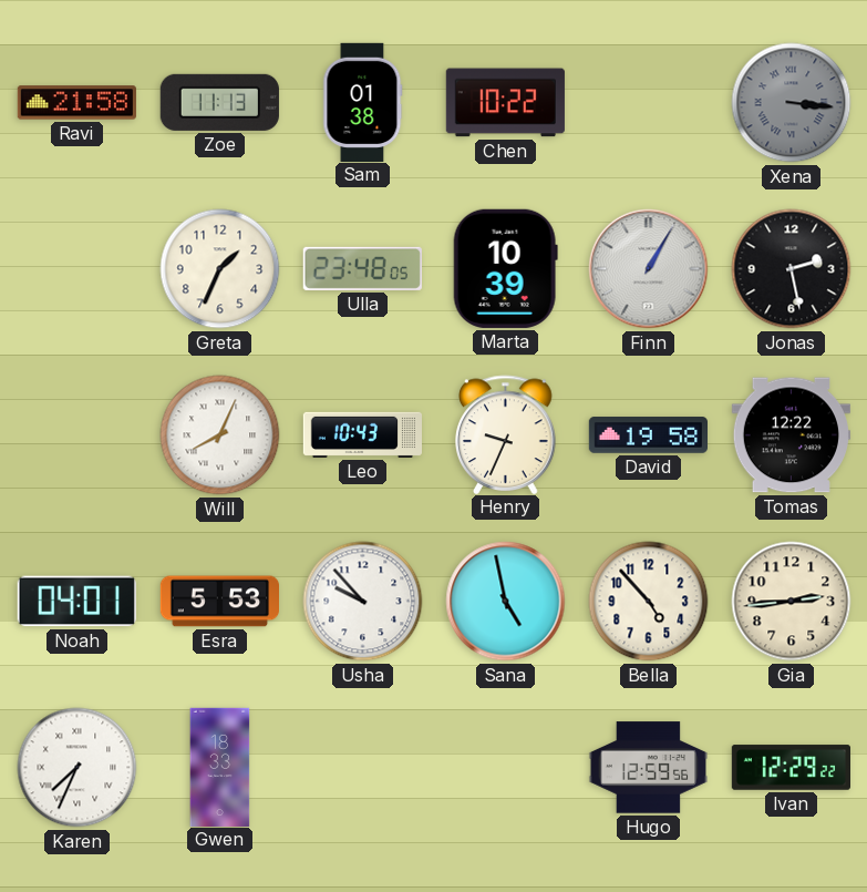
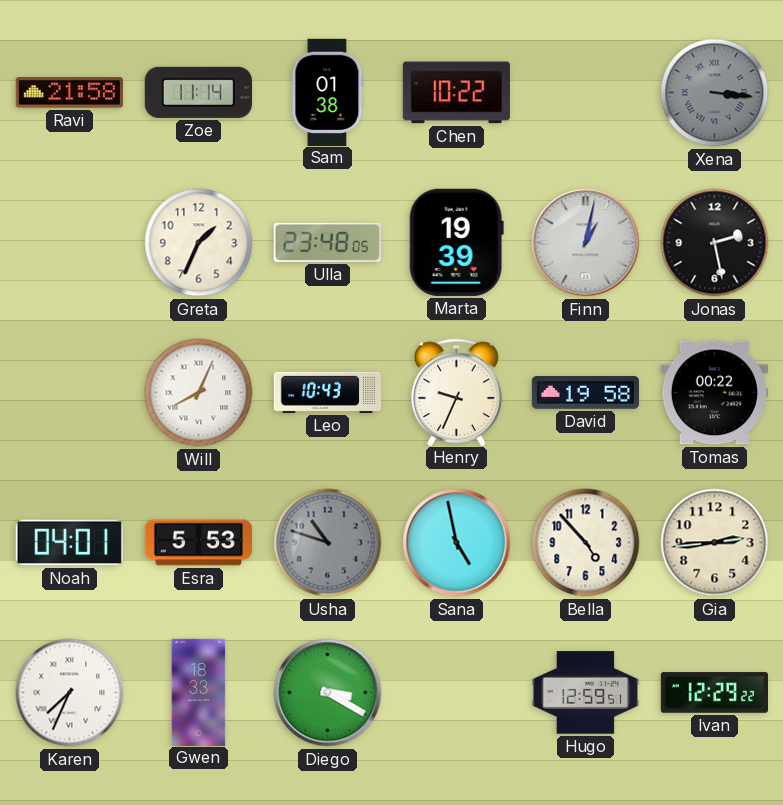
Zoe: 11:13 -> 11:14
Marta: 10:39 -> 19:39
Finn: 1:05 -> 1:02
Tomas: 12:22 -> 00:22
Usha: 9:53 -> 10:48
Usha dial: white -> grey
Diego: none -> 3:20
Hugo: 12:59:56 -> 12:59:51
